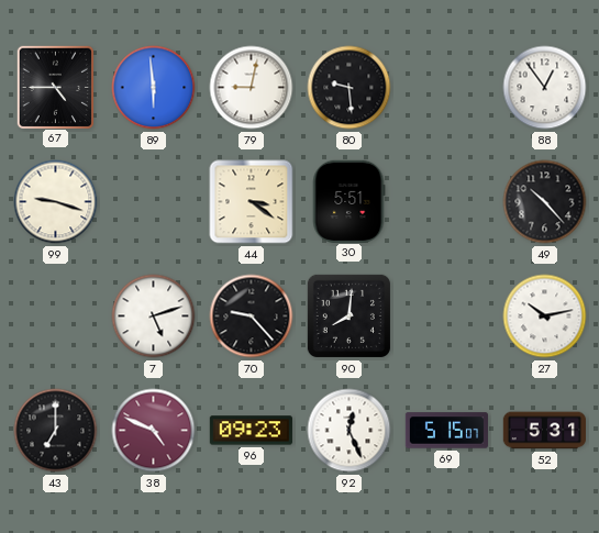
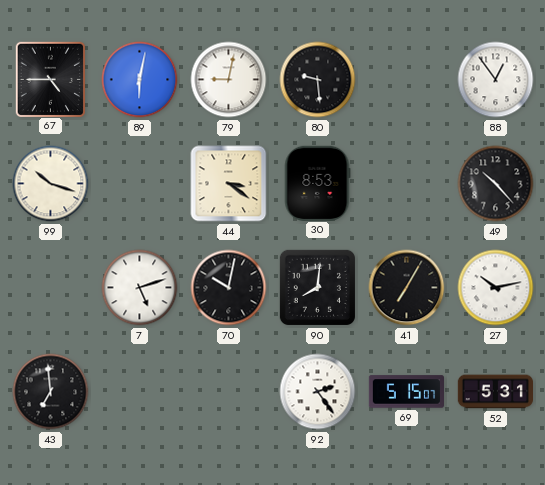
89: 5:59 -> 6:02
99: 9:18 -> 10:18
30: 5:51 -> 8:53
70: 9:23 -> 10:02
41: none -> 7:05
43: 7:00 -> 6:59
38: 4:49 -> none
96: 09:23 -> none
92: 12:26 -> 2:24
